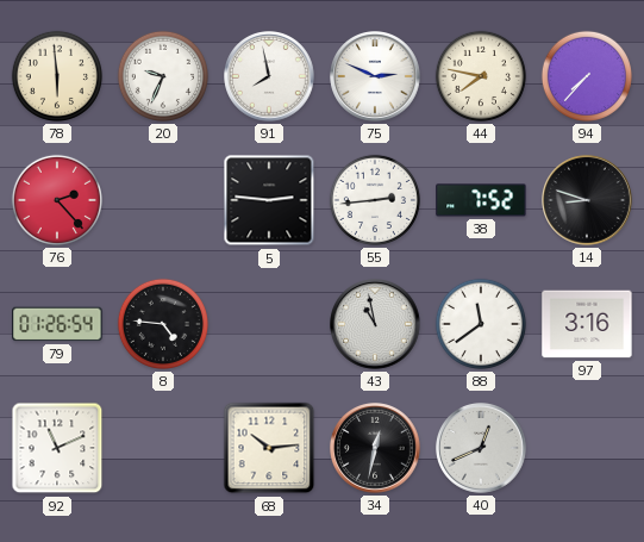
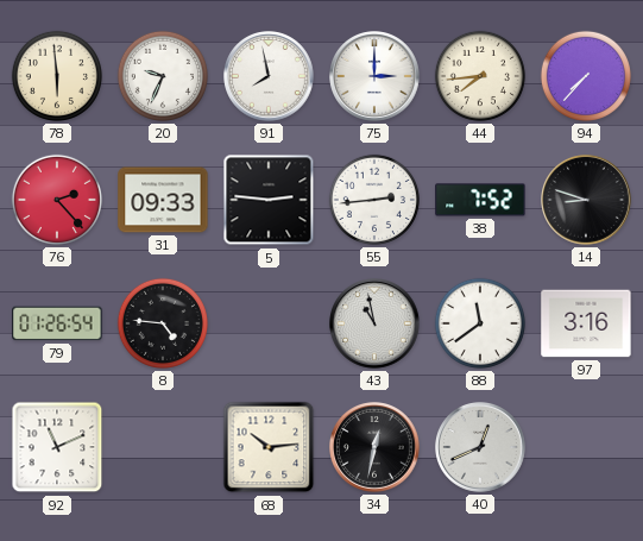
75: 2:49 -> 3:00
44: 7:47 -> 7:44
31: none -> 09:33
